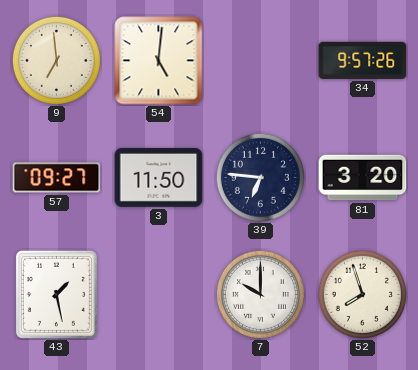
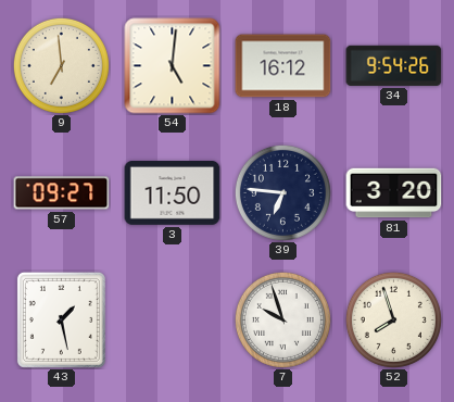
18: none -> 16:12
34: 9:57 -> 9:54
7: 10:00 -> 9:57
